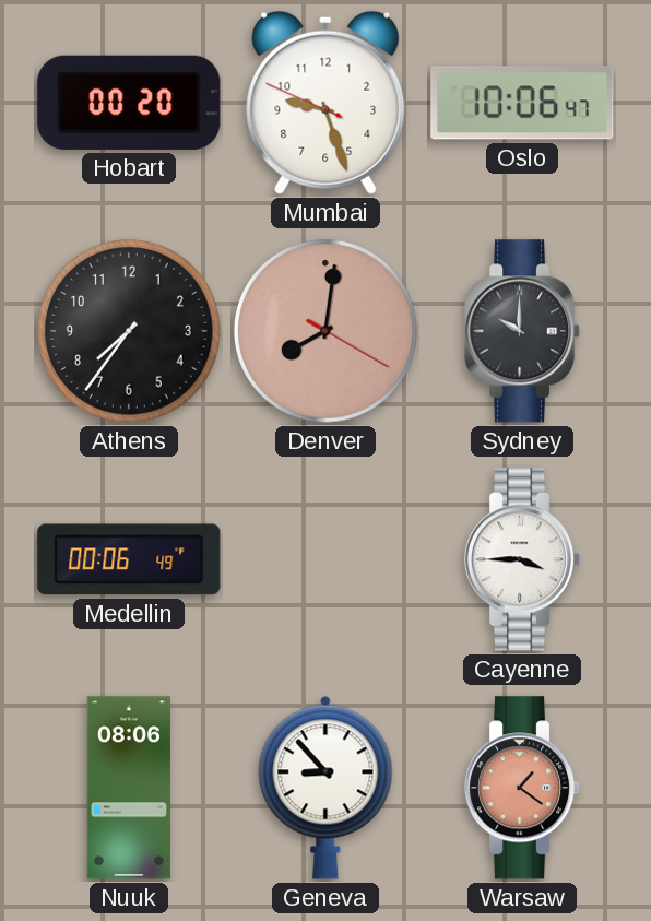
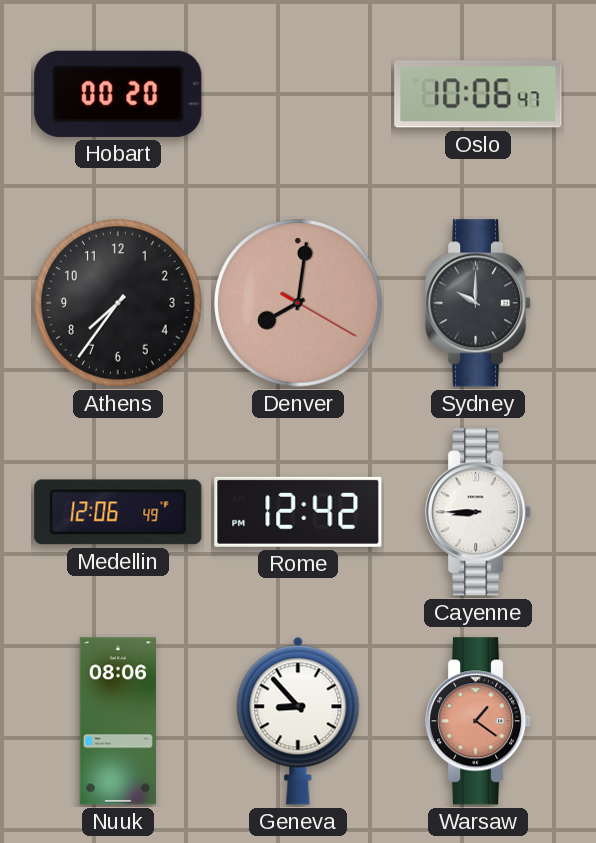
Mumbai: 9:26 -> none
Medellin: 00:06 -> 12:06
Rome: none -> 12:42
Cayenne: 3:45 -> 8:45
